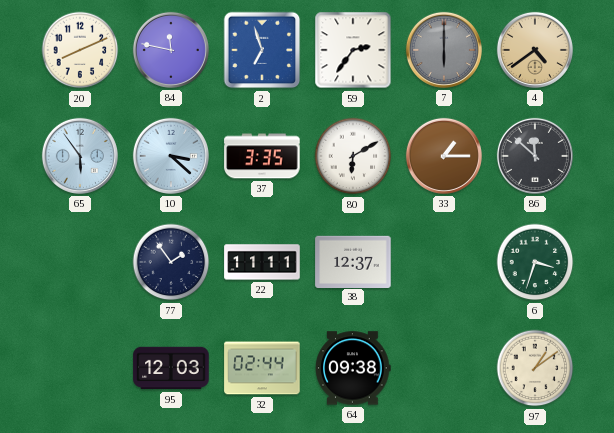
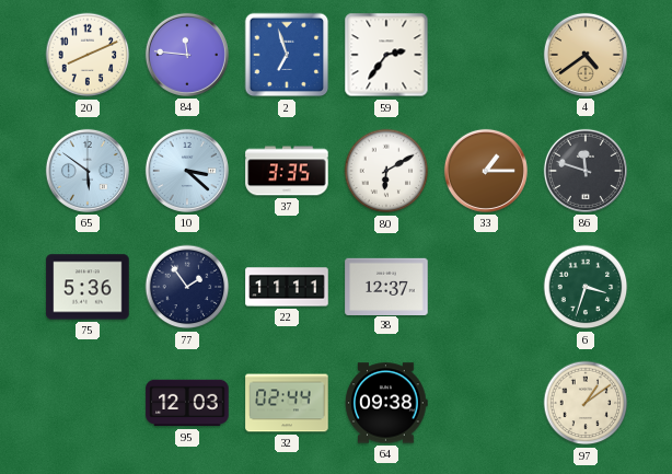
84: 11:47 -> 11:46
7: 6:00 -> none
65: 5:54 -> 5:51
86: 11:52 -> 11:48
75: none -> 5:36
